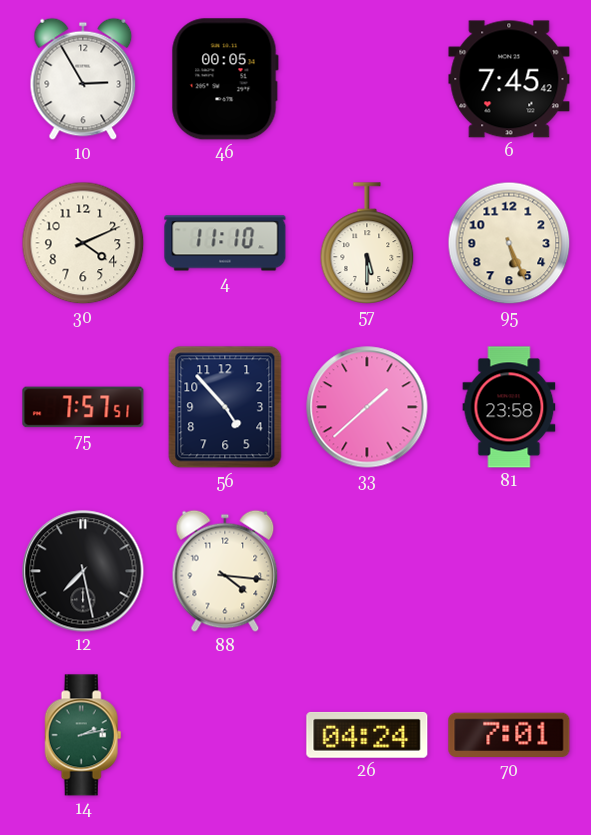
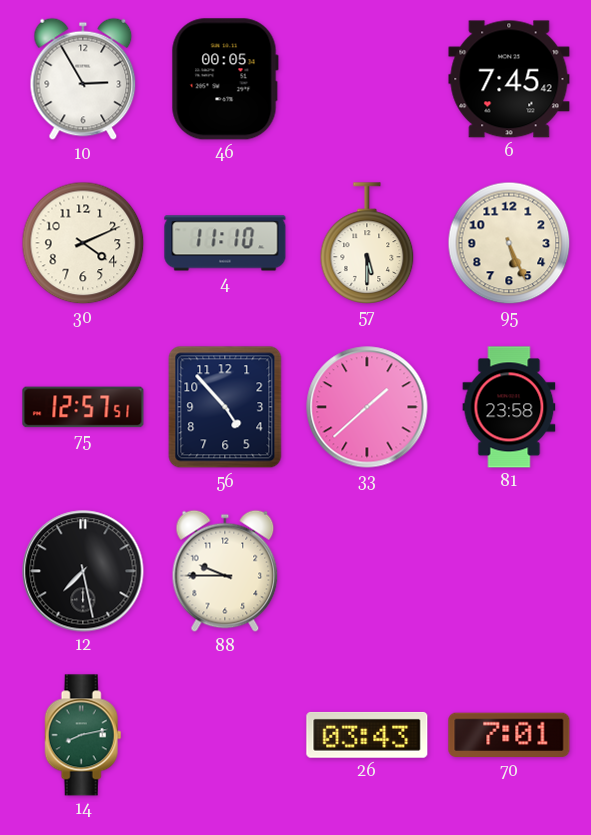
75: 7:57 -> 12:57
88: 4:16 -> 9:45
14: 2:13 -> 8:13
26: 04:24 -> 03:43
